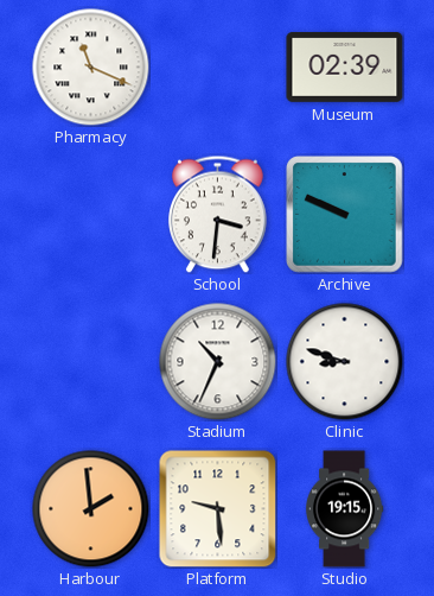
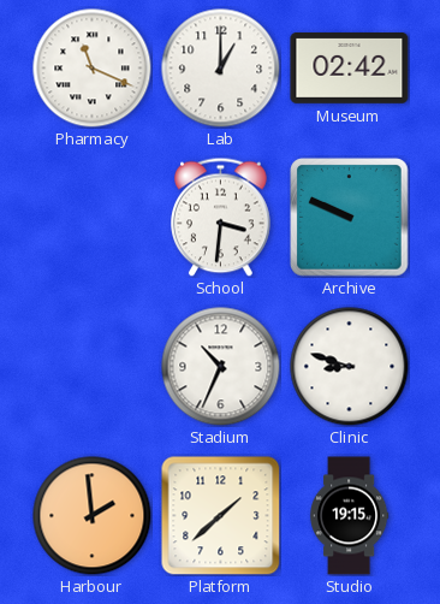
Lab: none -> 1:00
Museum: 02:39 -> 02:42
Platform: 9:29 -> 1:38
